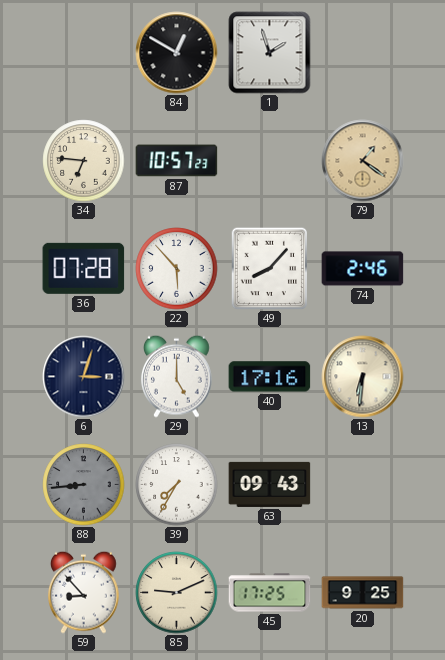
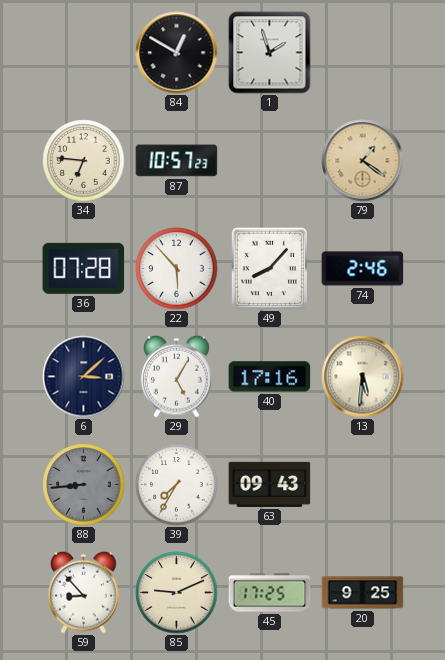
6: 3:03 -> 3:08
29: 5:00 -> 5:05
13: 6:31 -> 5:31
